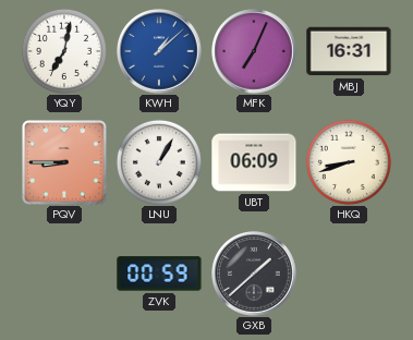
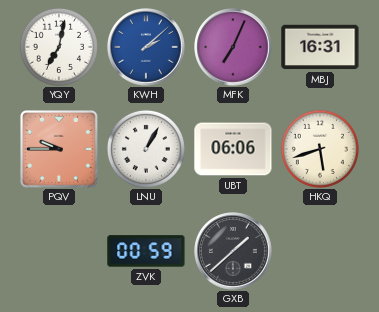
KWH: 1:08 -> 2:08
PQV: 8:45 -> 9:45
UBT: 06:09 -> 06:06
HKQ: 8:42 -> 5:42
